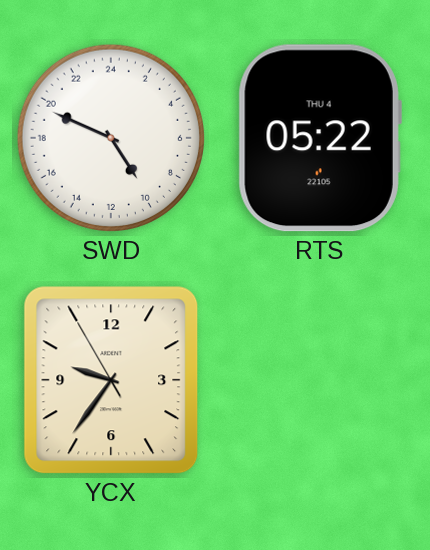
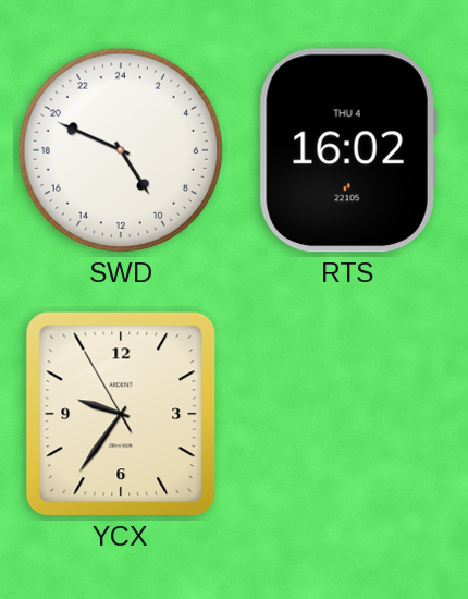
RTS: 05:22 -> 16:02
